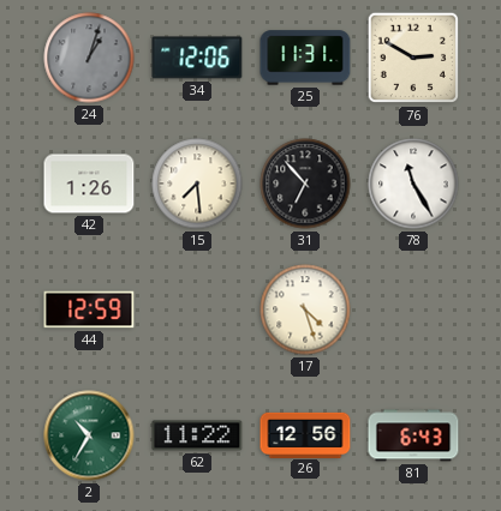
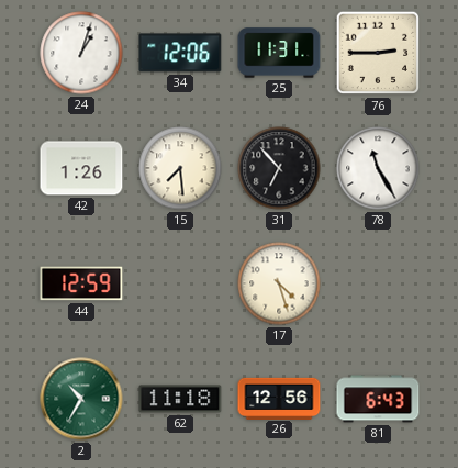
24 dial: grey -> white
76: 2:50 -> 2:45
62: 11:22 -> 11:18
